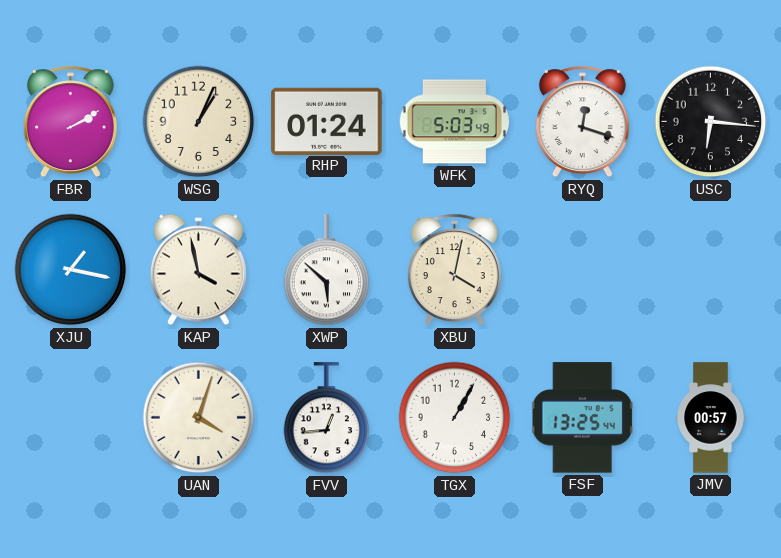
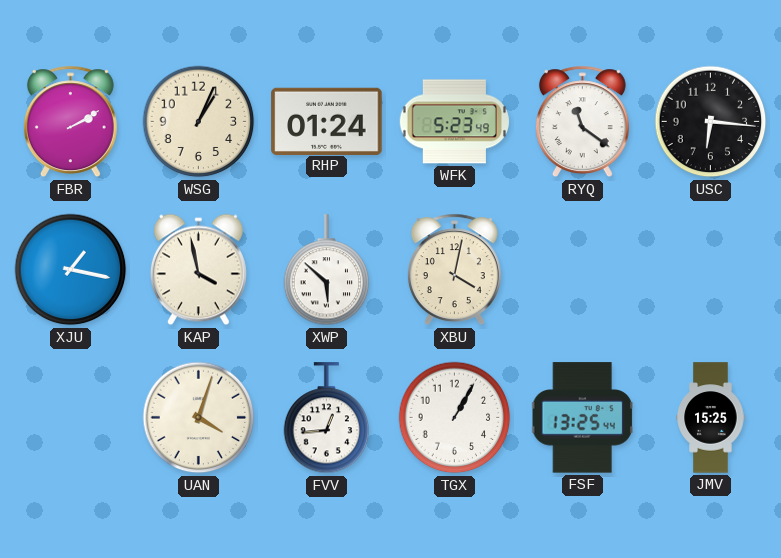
WFK: 5:03 -> 5:23
RYQ: 12:18 -> 11:21
JMV: 00:57 -> 15:25
